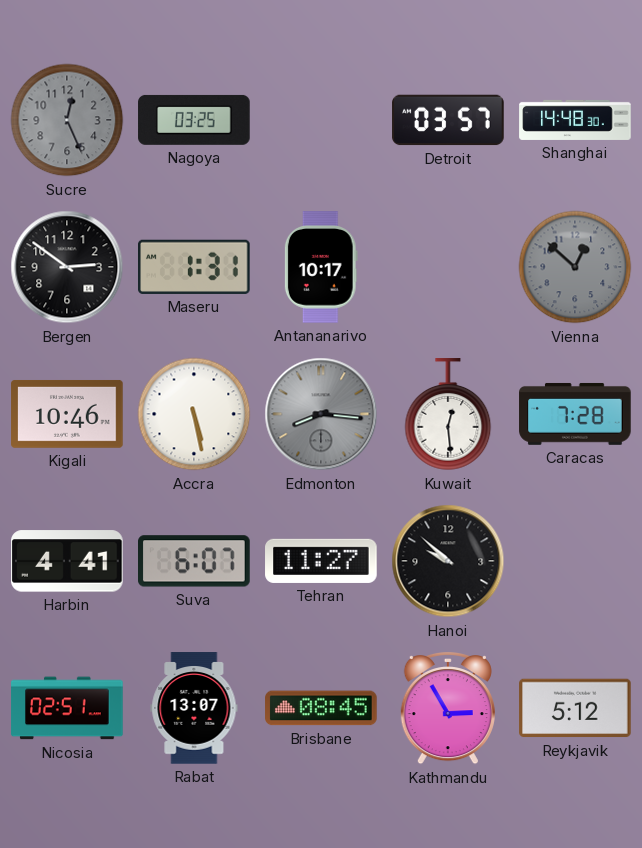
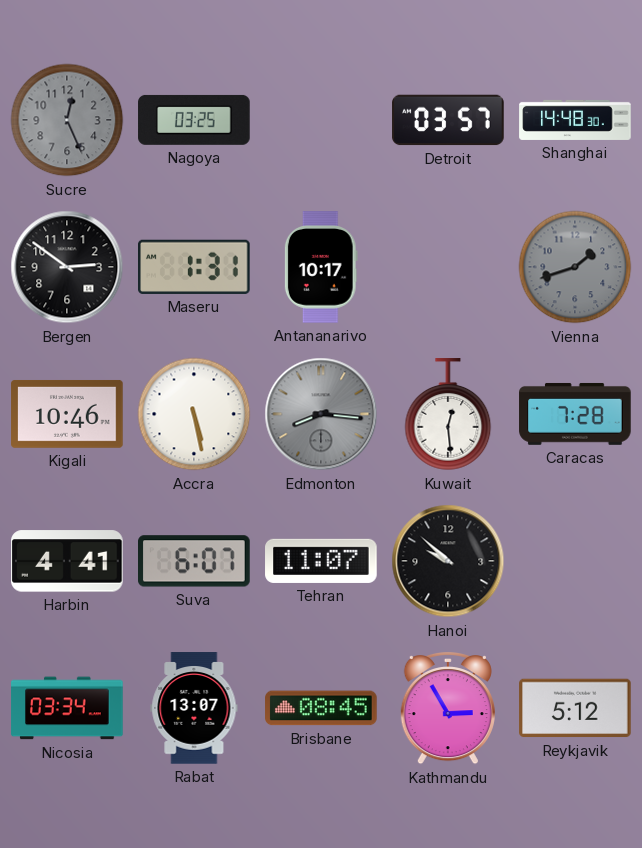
Vienna: 12:52 -> 1:42
Tehran: 11:27 -> 11:07
Nicosia: 02:51 -> 03:34
